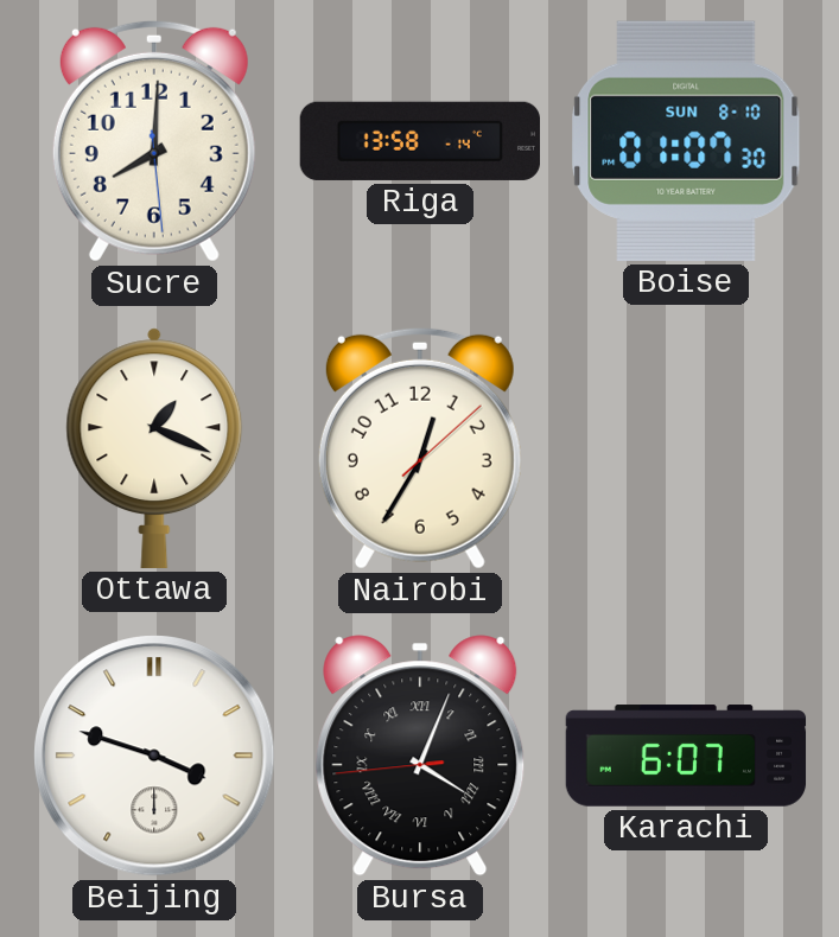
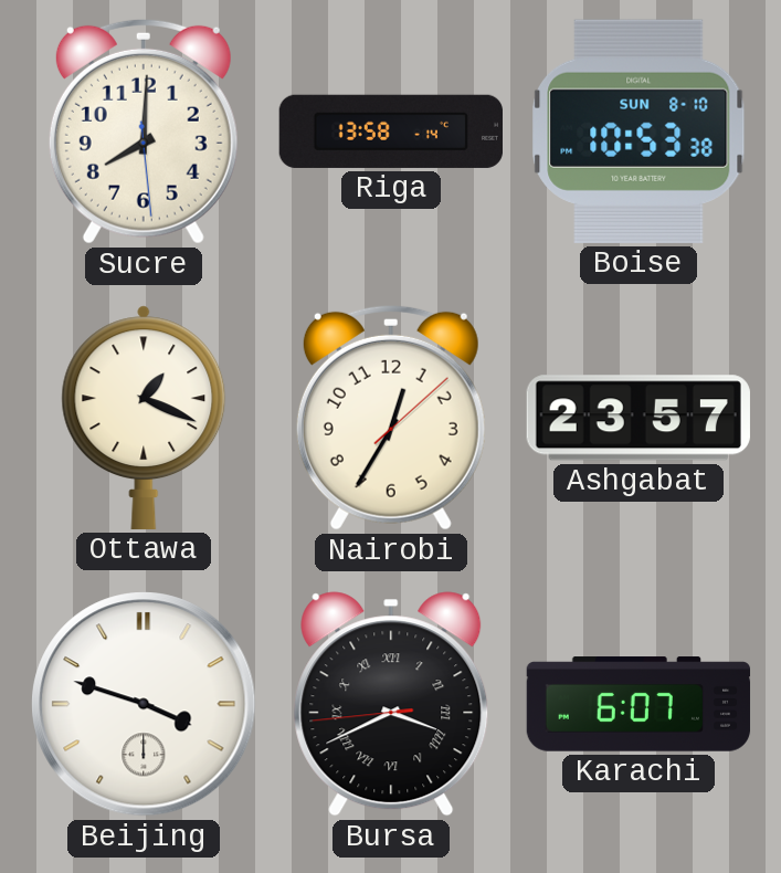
Boise: 01:07 -> 10:53
Ashgabat: none -> 23:57
Bursa: 4:03 -> 3:40
